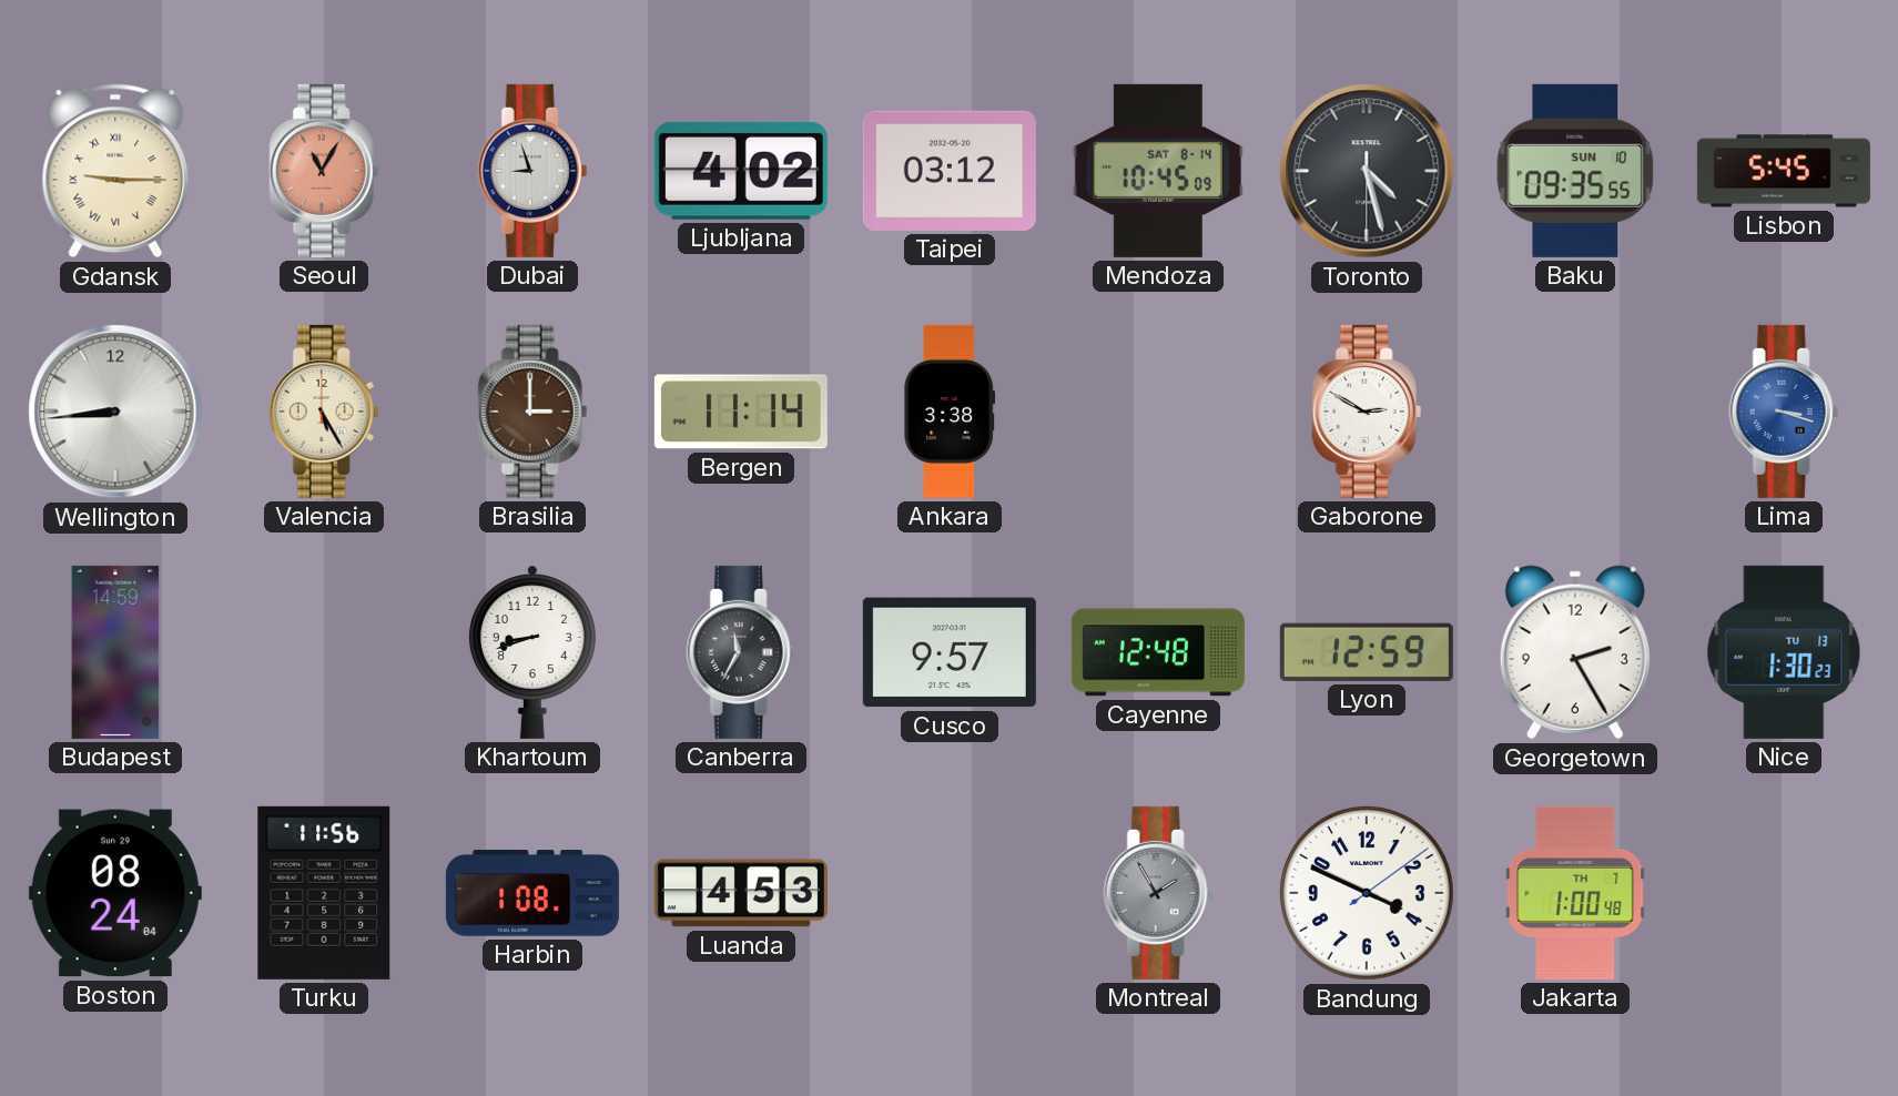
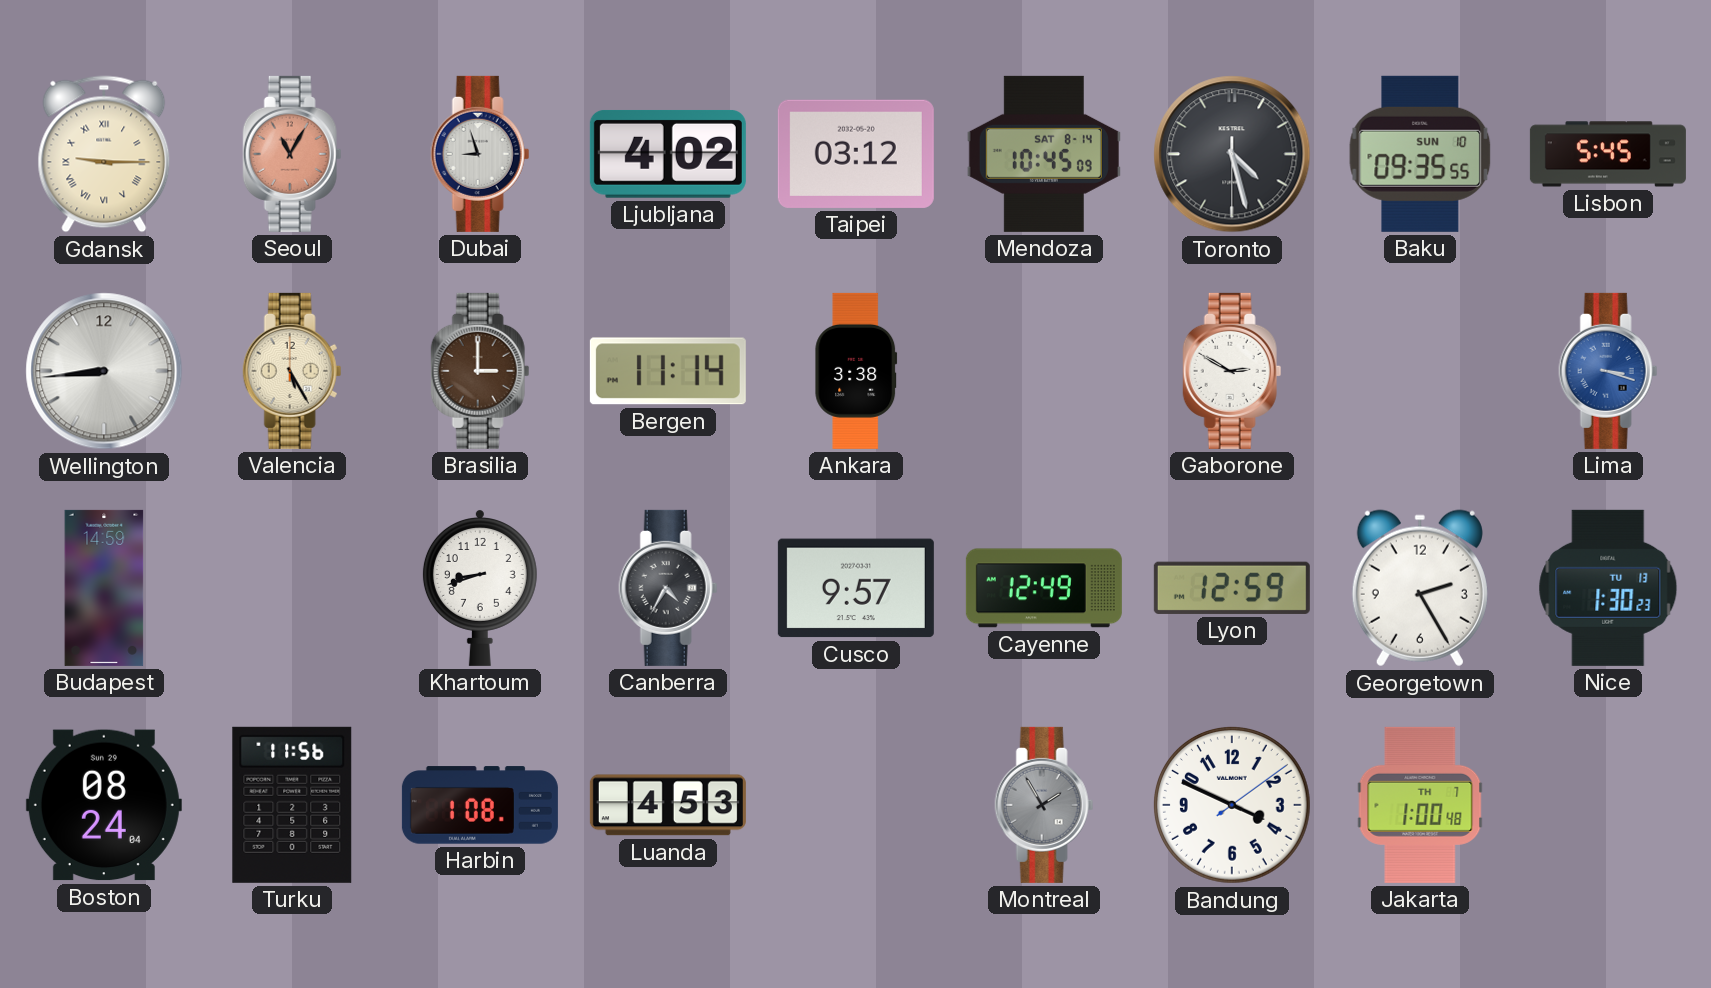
Canberra: 11:35 -> 4:35
Cayenne: 12:48 -> 12:49
